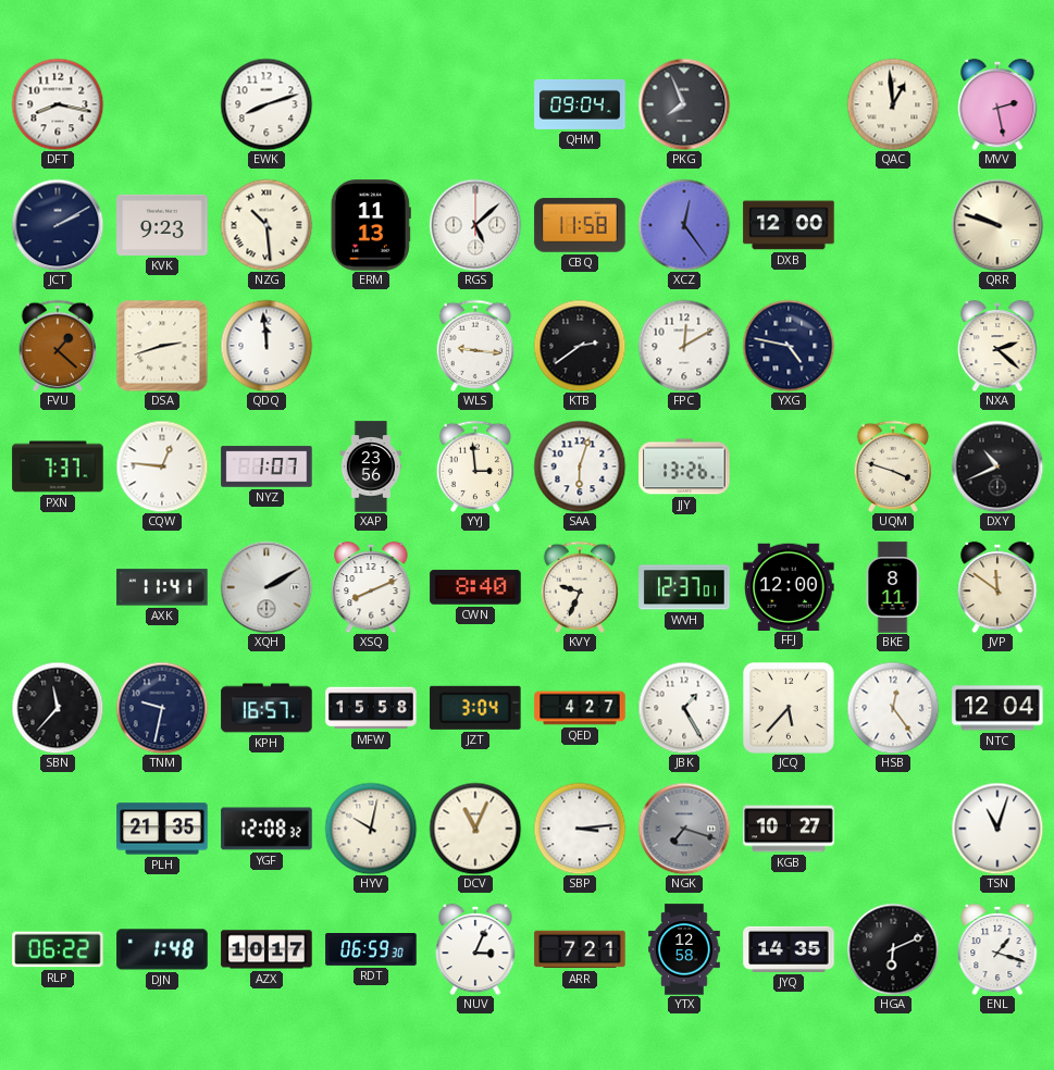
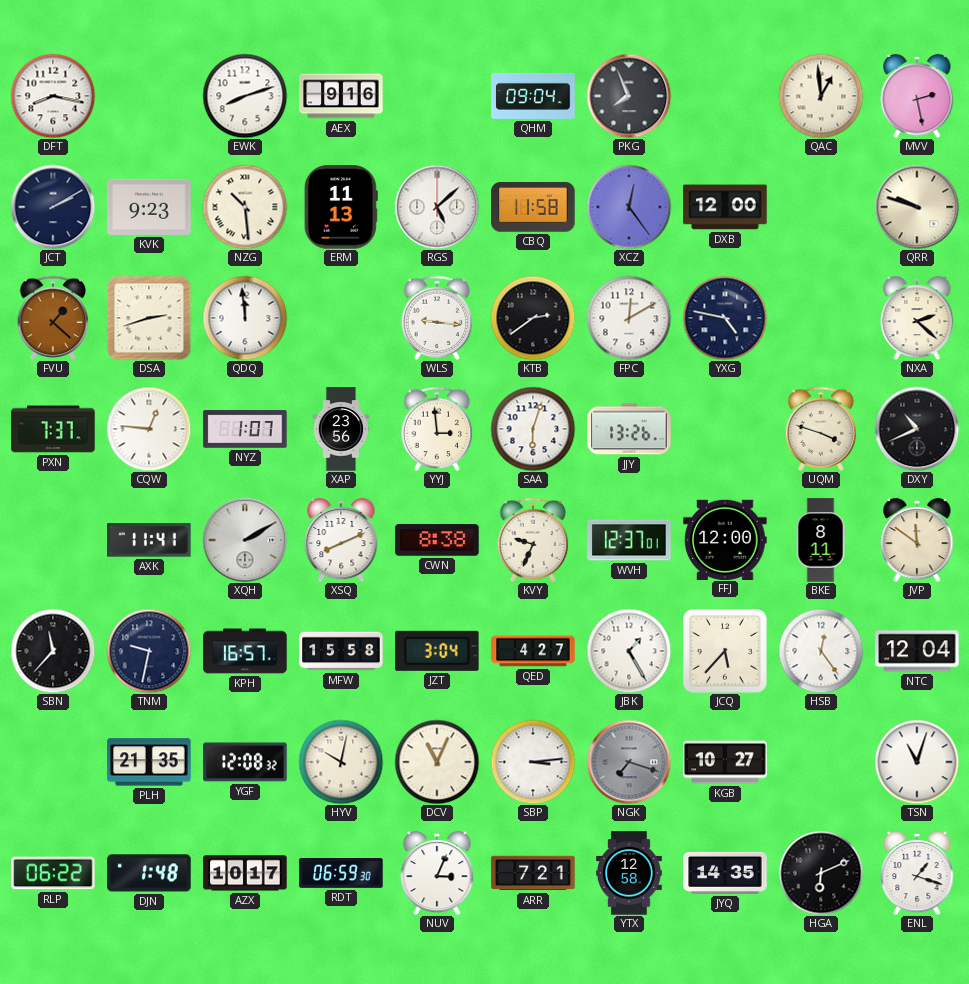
AEX: none -> 9:16
CWN: 8:40 -> 8:38
